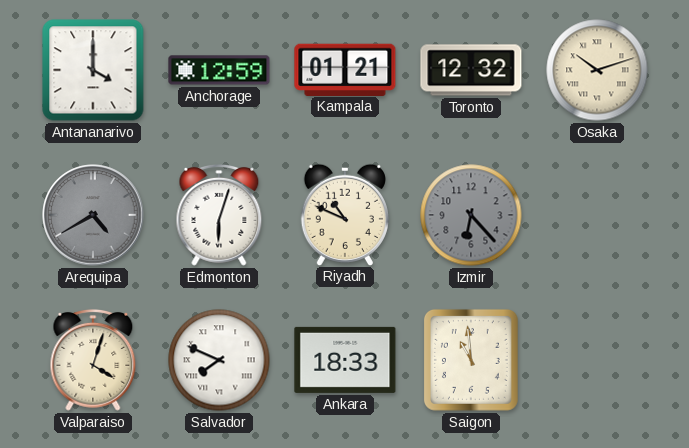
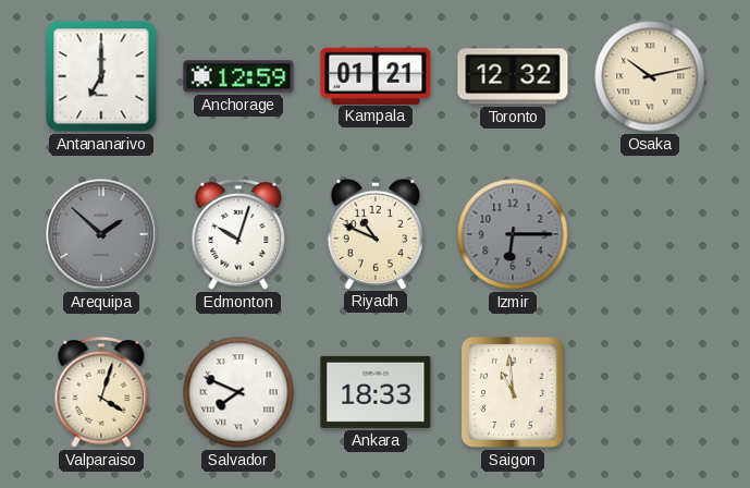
Antananarivo: 4:00 -> 7:00
Osaka: 10:12 -> 10:13
Arequipa: 4:40 -> 1:52
Edmonton: 6:03 -> 10:03
Izmir: 6:23 -> 6:15
